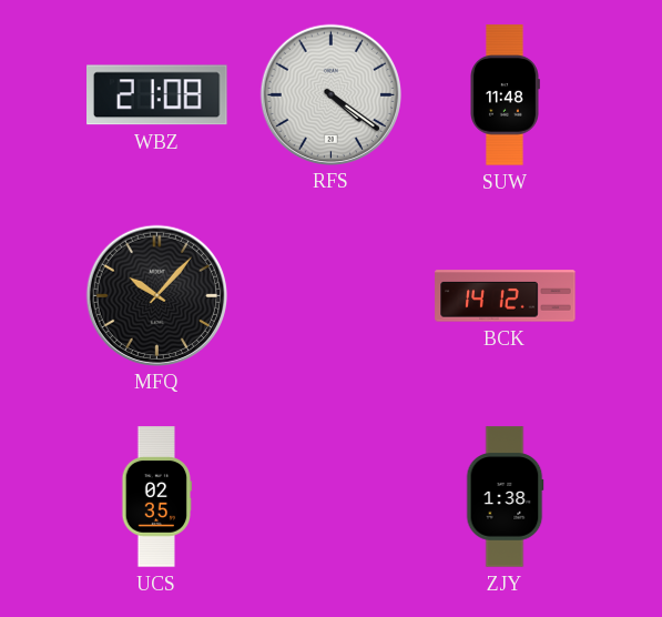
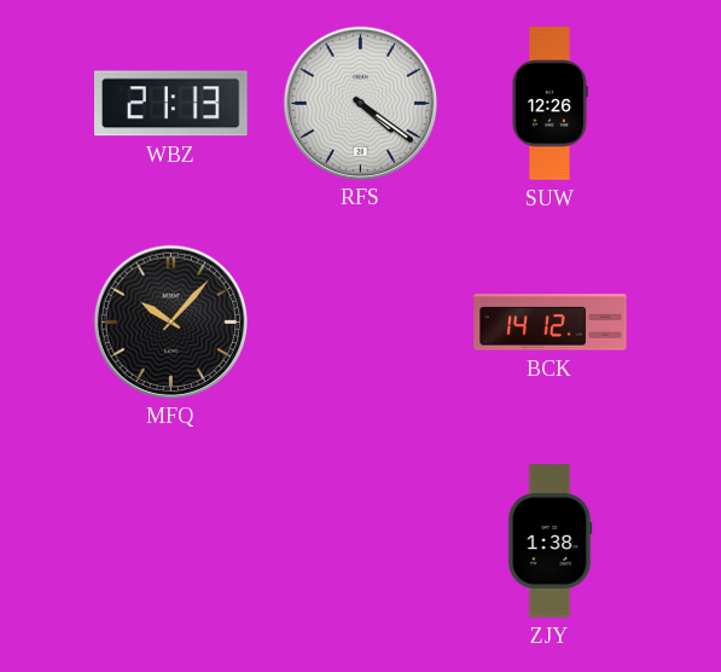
WBZ: 21:08 -> 21:13
SUW: 11:48 -> 12:26
UCS: 02:35 -> none
